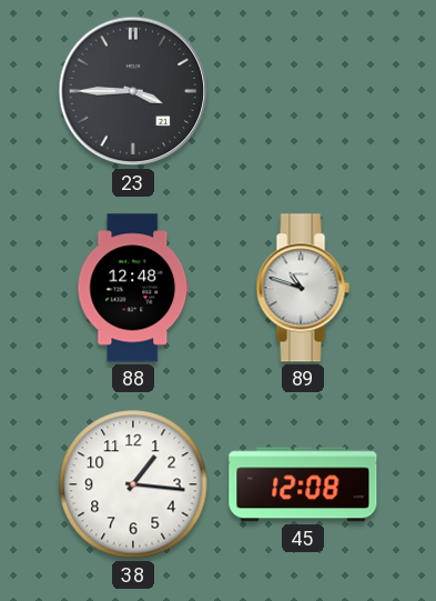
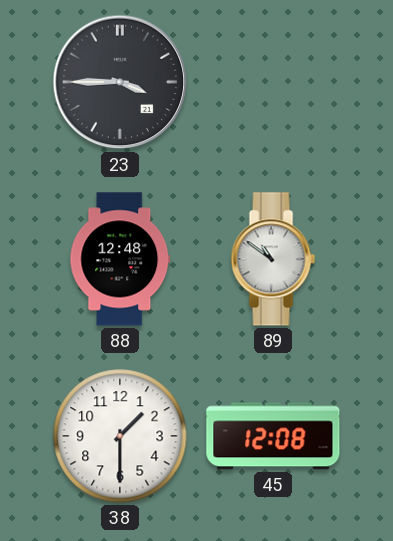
89: 10:48 -> 10:51
38: 1:16 -> 1:30
